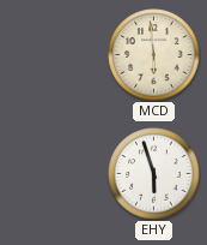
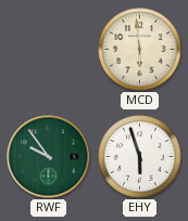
RWF: none -> 9:54
